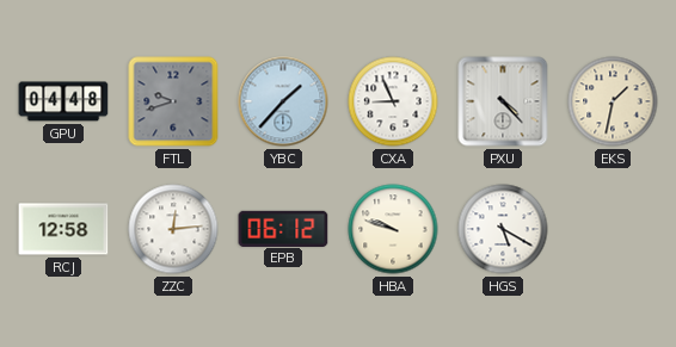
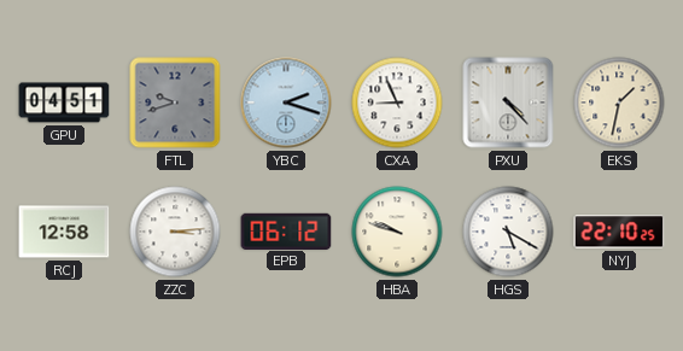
GPU: 04:48 -> 04:51
YBC: 1:37 -> 2:18
ZZC: 12:14 -> 3:14
NYJ: none -> 22:10
